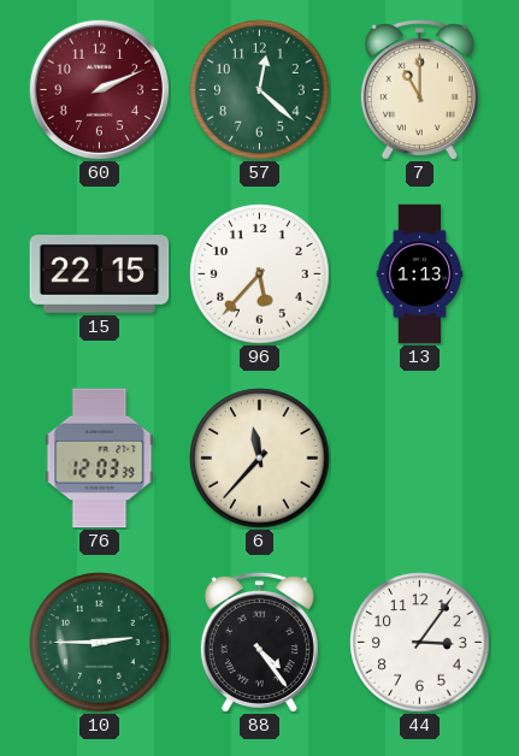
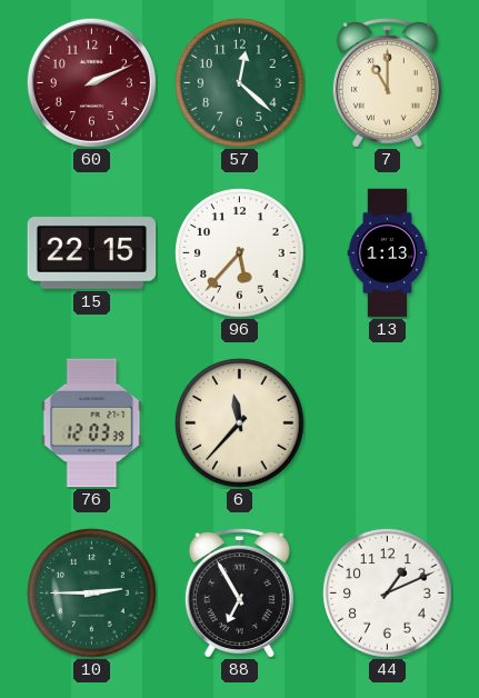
88: 4:24 -> 6:55
44: 3:06 -> 1:11
